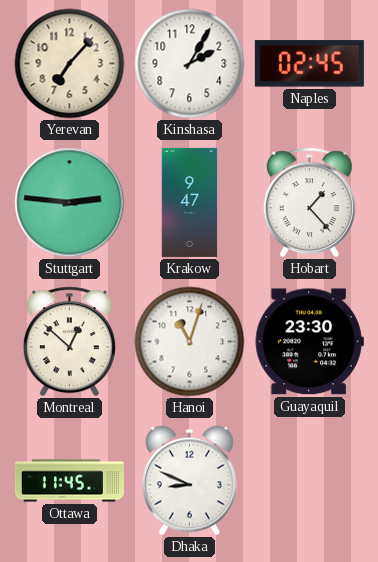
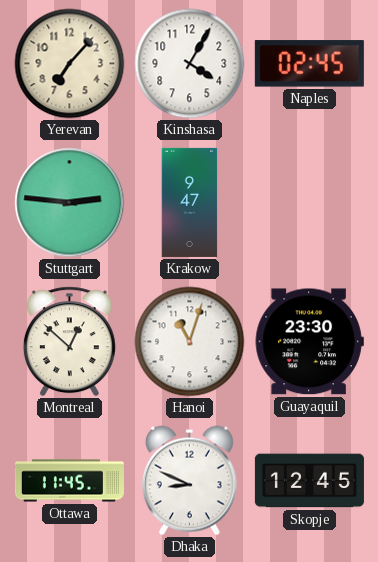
Kinshasa: 2:05 -> 4:05
Hobart: 1:23 -> none
Skopje: none -> 12:45
